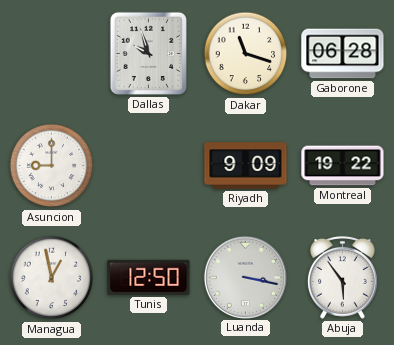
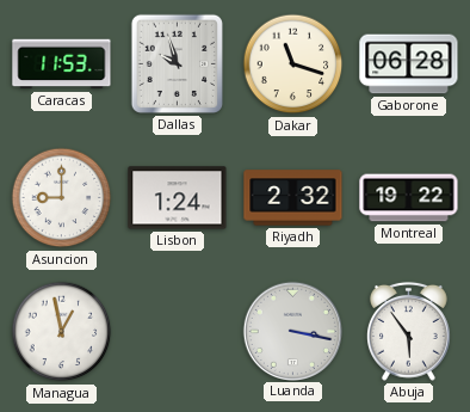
Caracas: none -> 11:53
Lisbon: none -> 1:24
Riyadh: 9:09 -> 2:32
Tunis: 12:50 -> none
